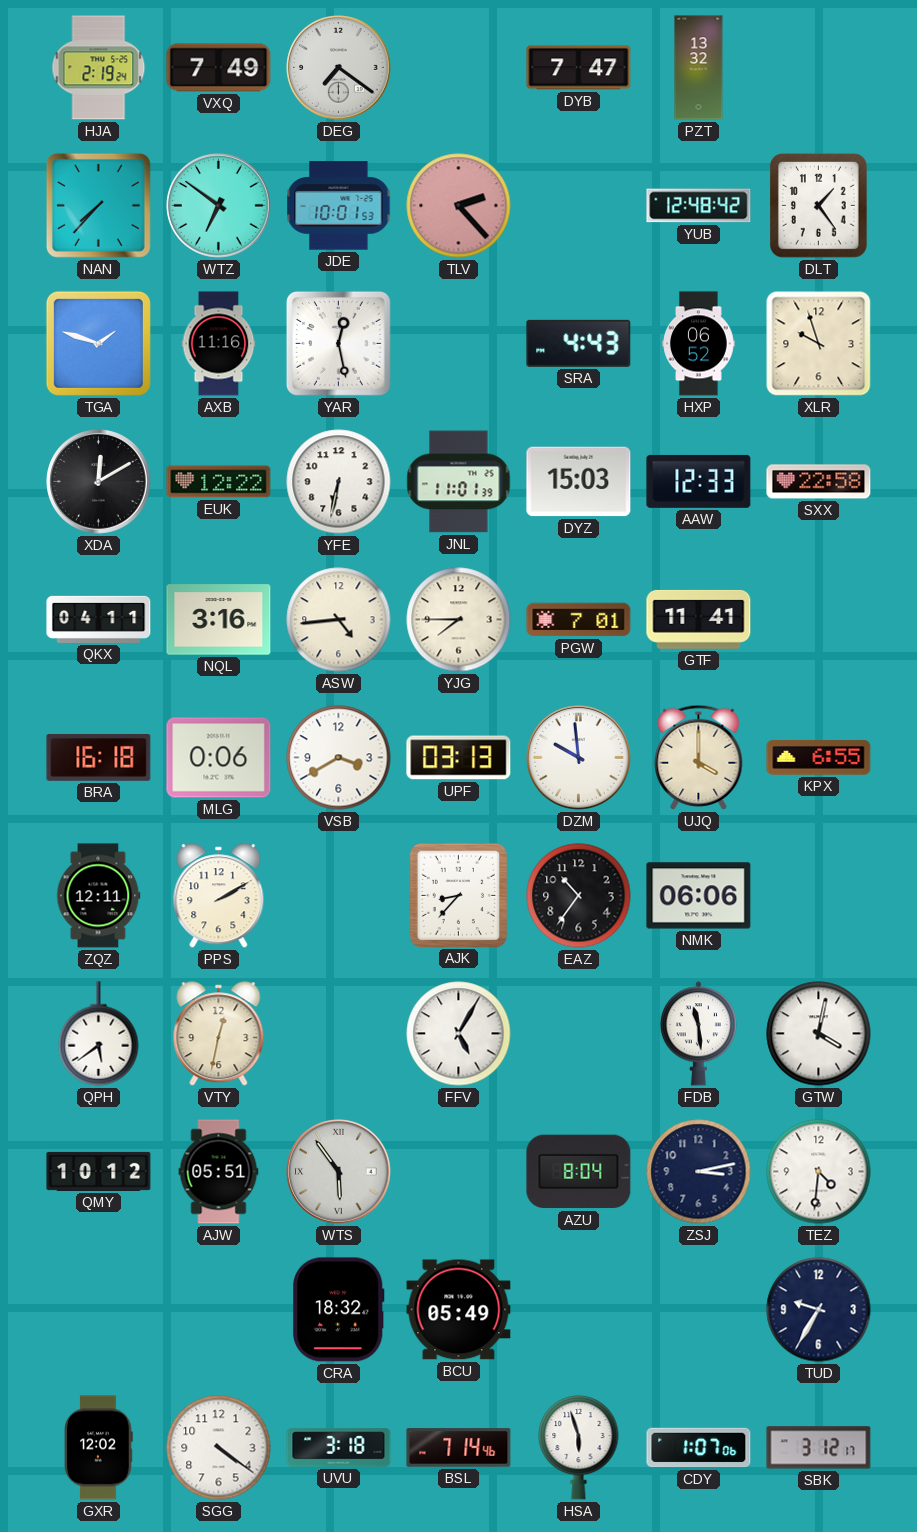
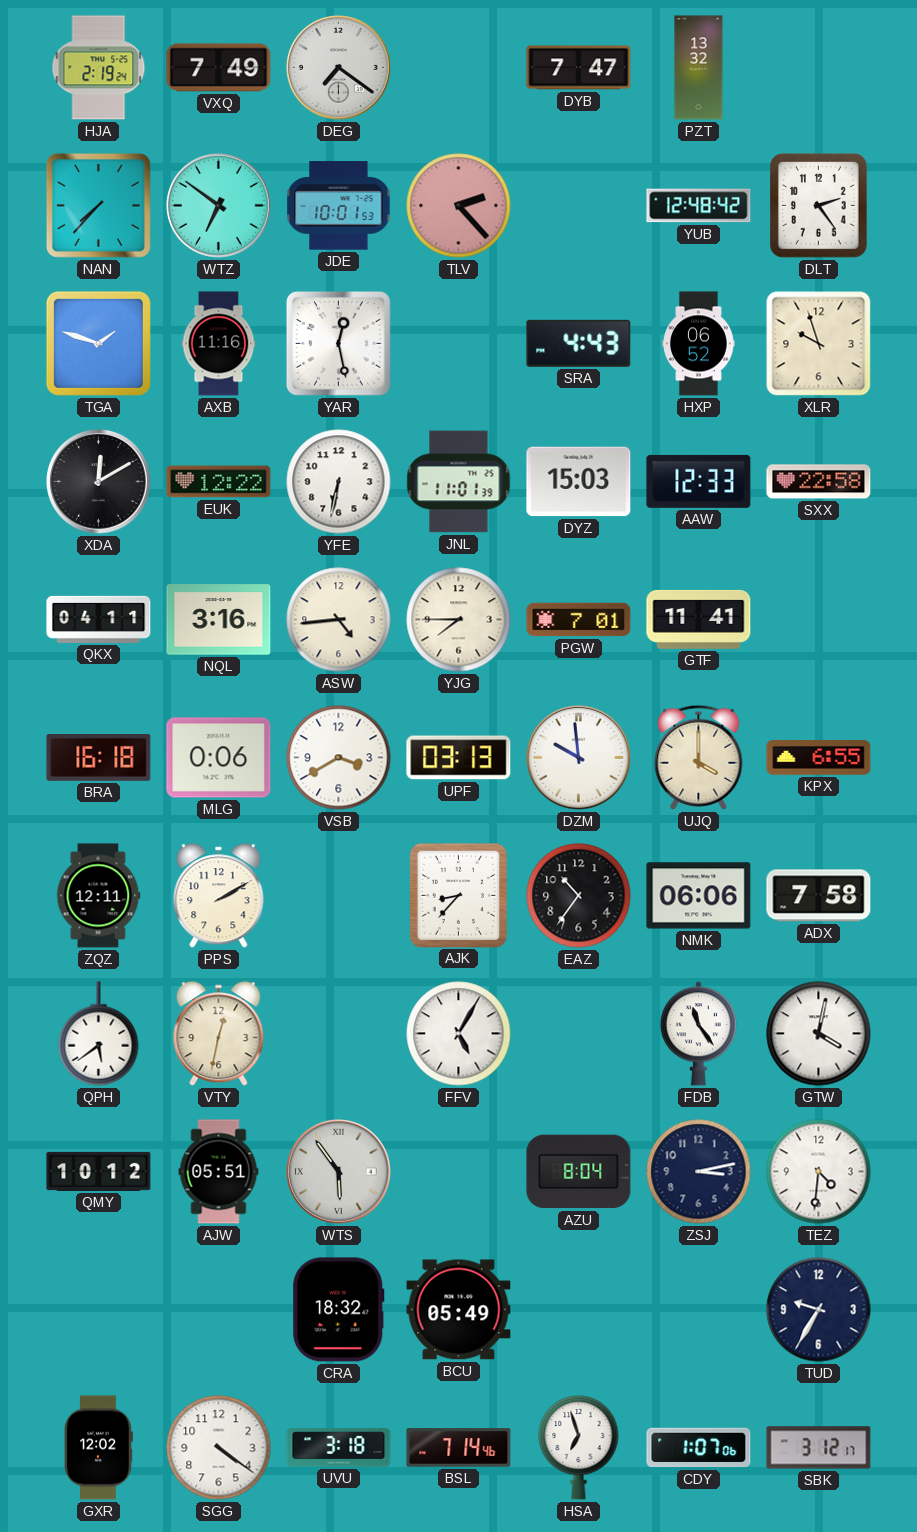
DLT: 1:24 -> 2:24
ADX: none -> 7:58
FDB: 11:29 -> 11:24
HSA: 5:57 -> 6:57
